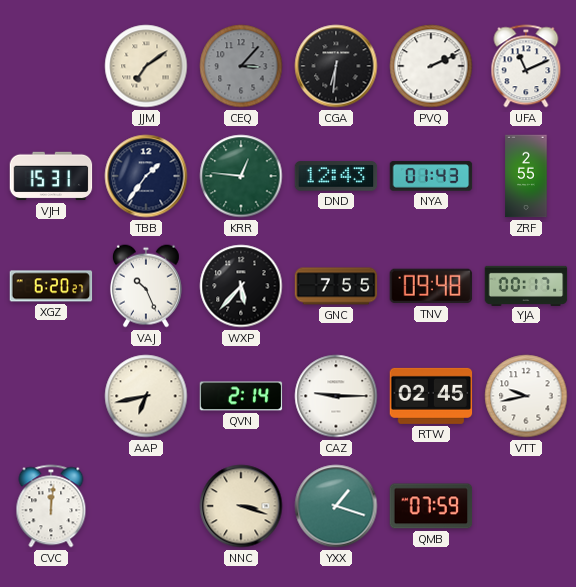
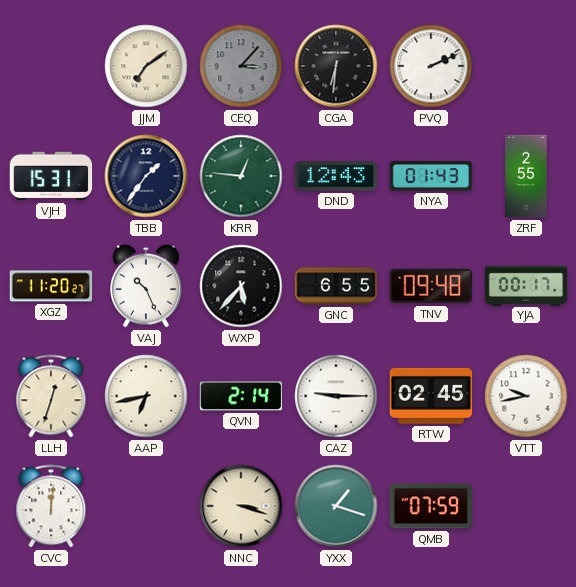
UFA: 11:11 -> none
XGZ: 6:20 -> 11:20
GNC: 7:55 -> 6:55
LLH: none -> 12:33
